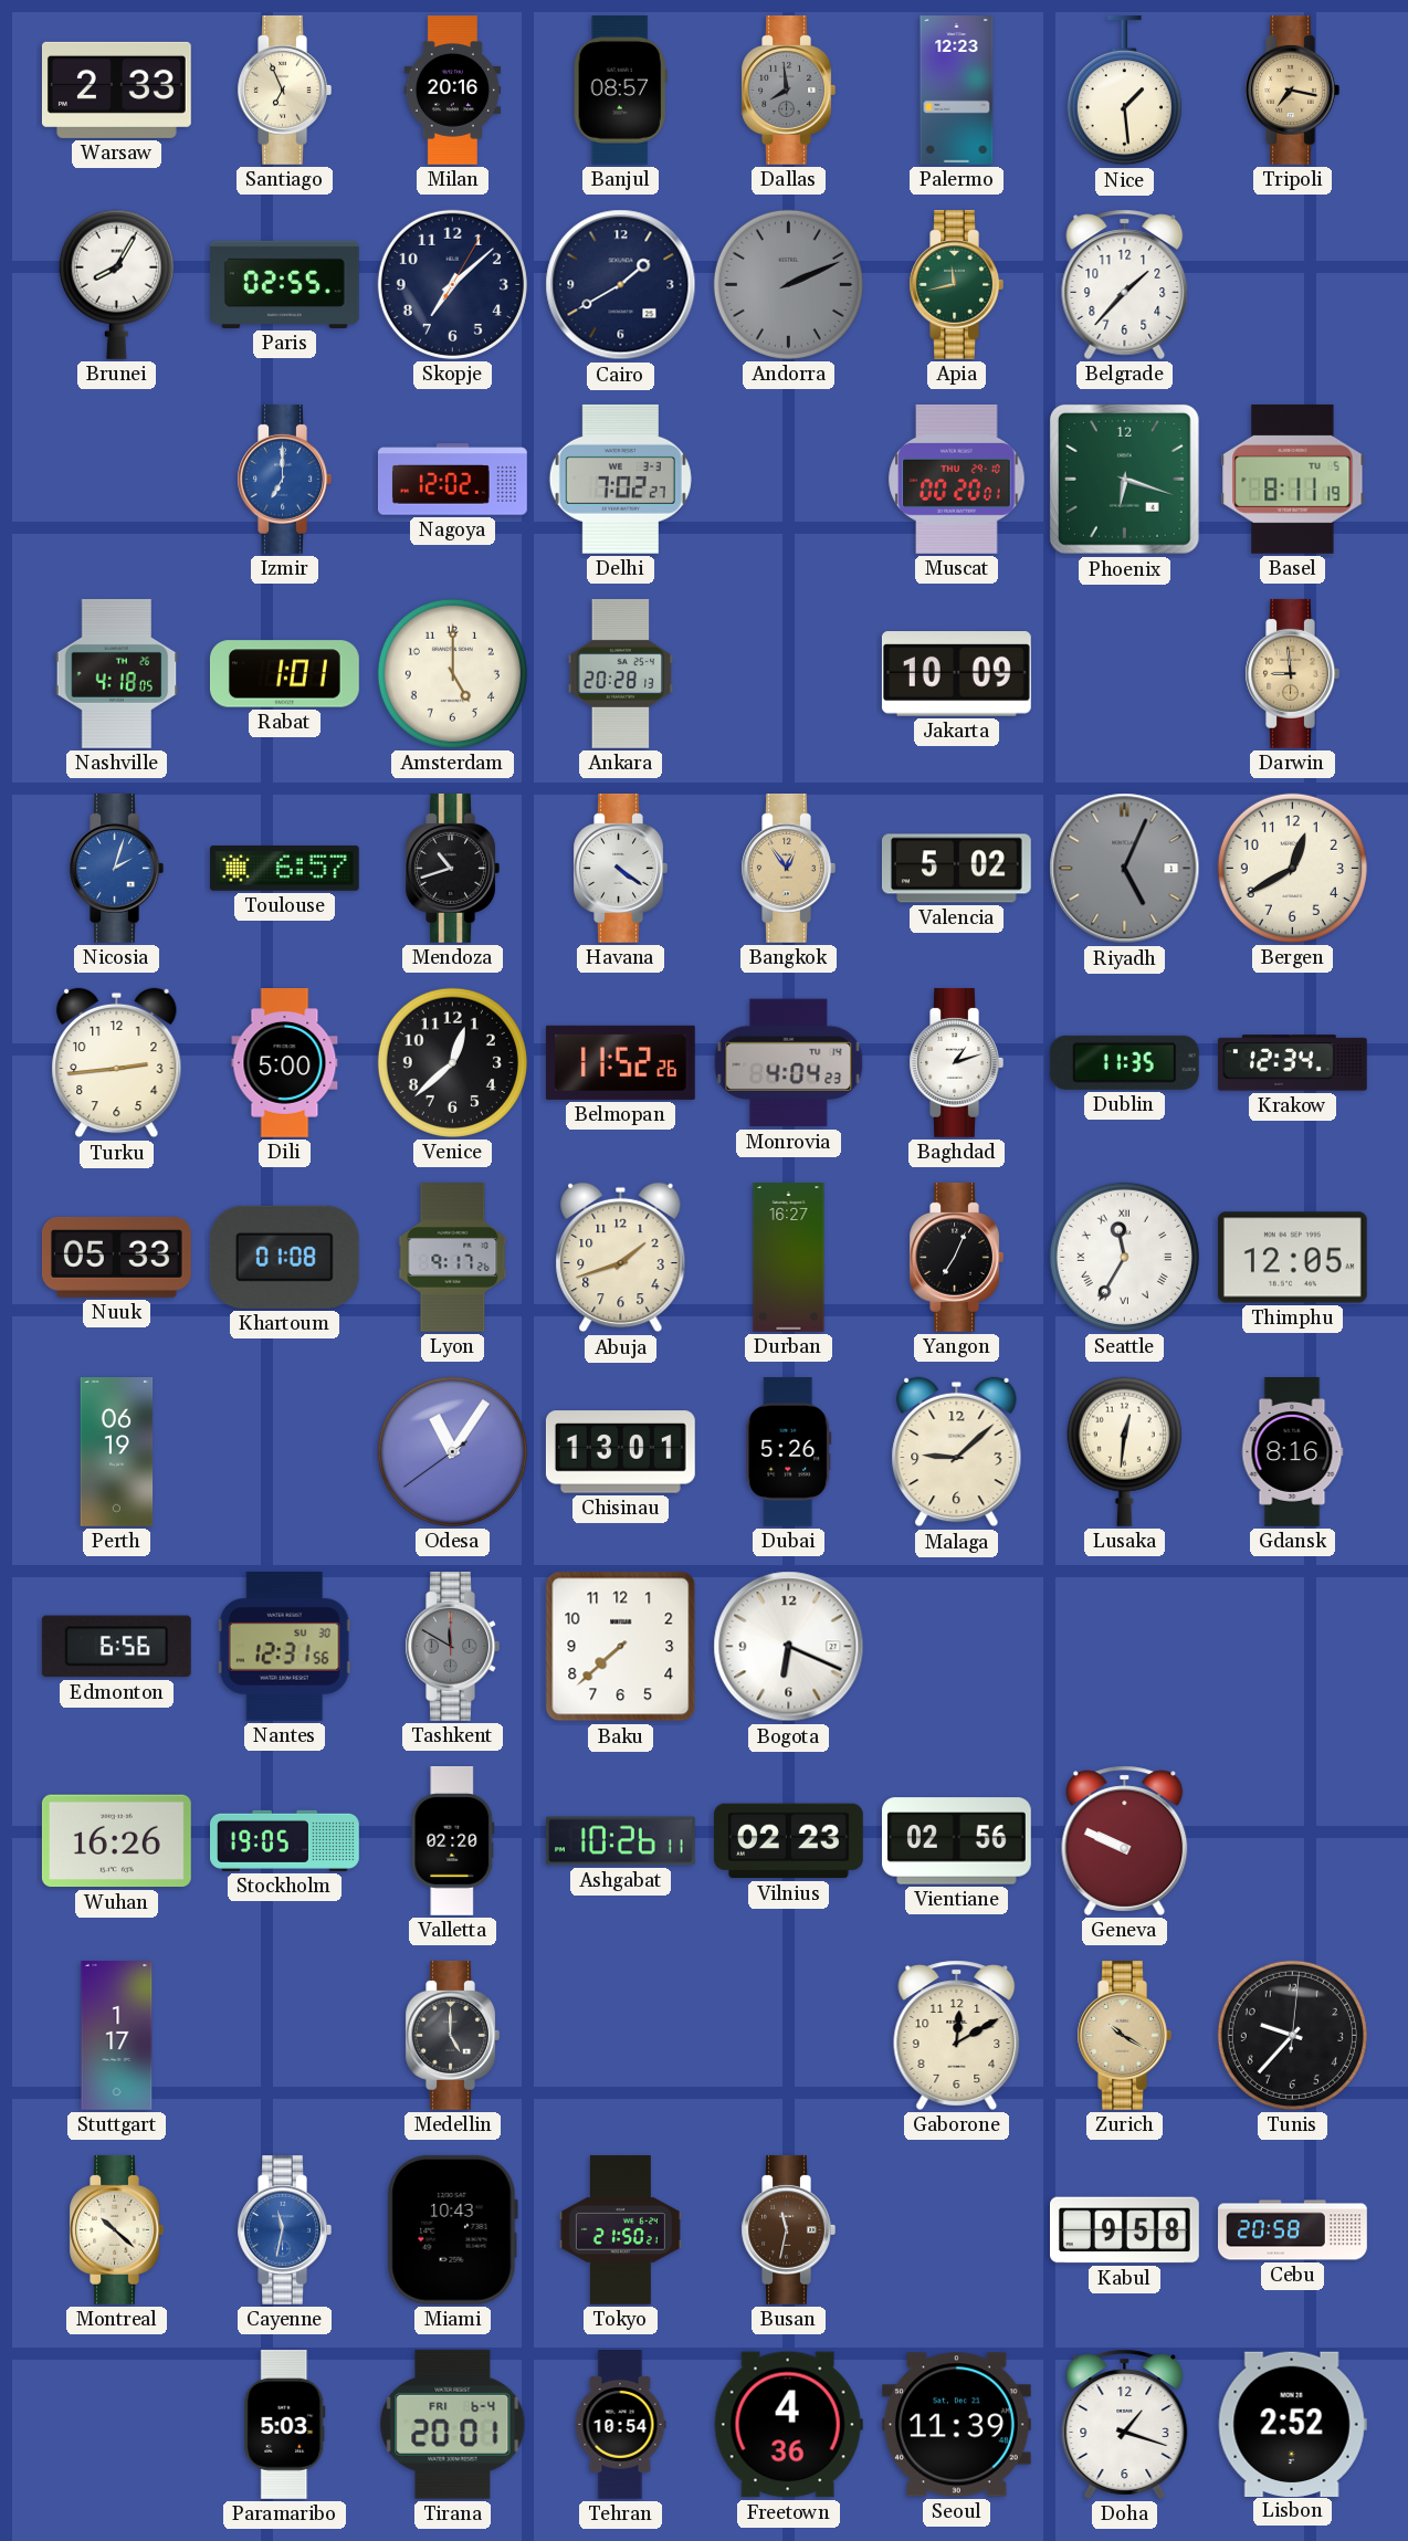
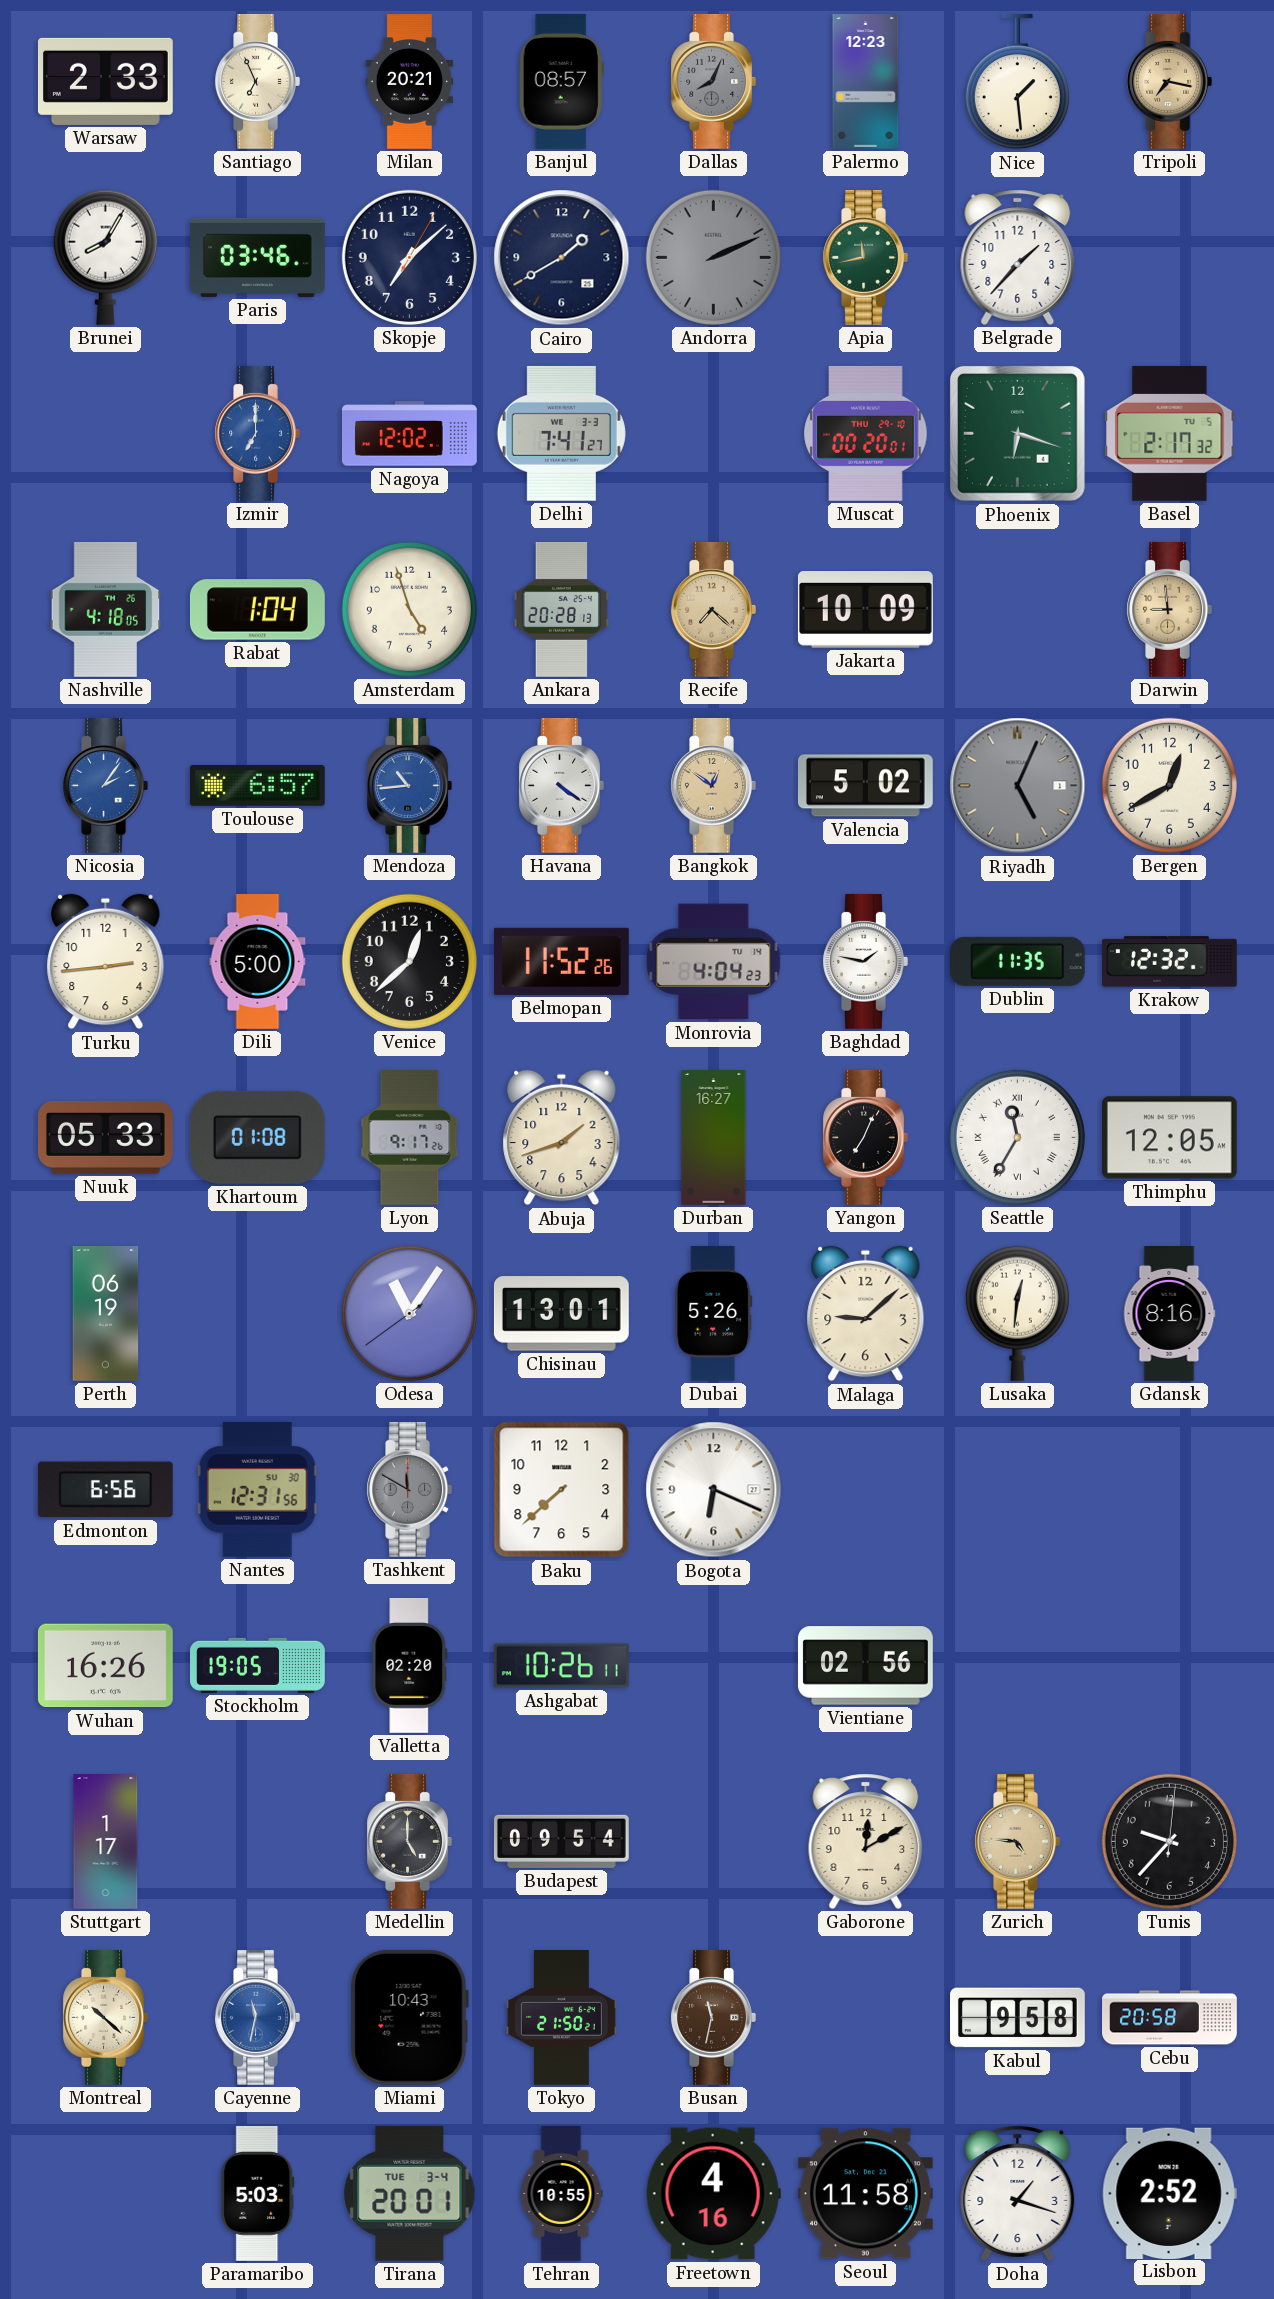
Milan: 20:16 -> 20:21
Dallas: 7:59 -> 8:04
Paris: 02:55 -> 03:46
Delhi: 7:02 -> 7:41
Basel: 8:11 -> 2:17
Rabat: 1:01 -> 1:04
Amsterdam: 5:00 -> 4:57
Recife: none -> 7:22
Nicosia: 2:03 -> 2:06
Mendoza: 10:42 -> 10:44
Mendoza dial: black -> blue
Bangkok: 12:54 -> 12:51
Baghdad: 1:12 -> 1:47
Krakow: 12:34 -> 12:32
Vilnius: 02:23 -> none
Geneva: 9:49 -> none
Budapest: none -> 09:54
Zurich: 10:20 -> 4:46
Tirana date: FRI 6-4 -> TUE 3-4
Tehran: 10:54 -> 10:55
Freetown: 4:36 -> 4:16
Seoul: 11:39 -> 11:58
